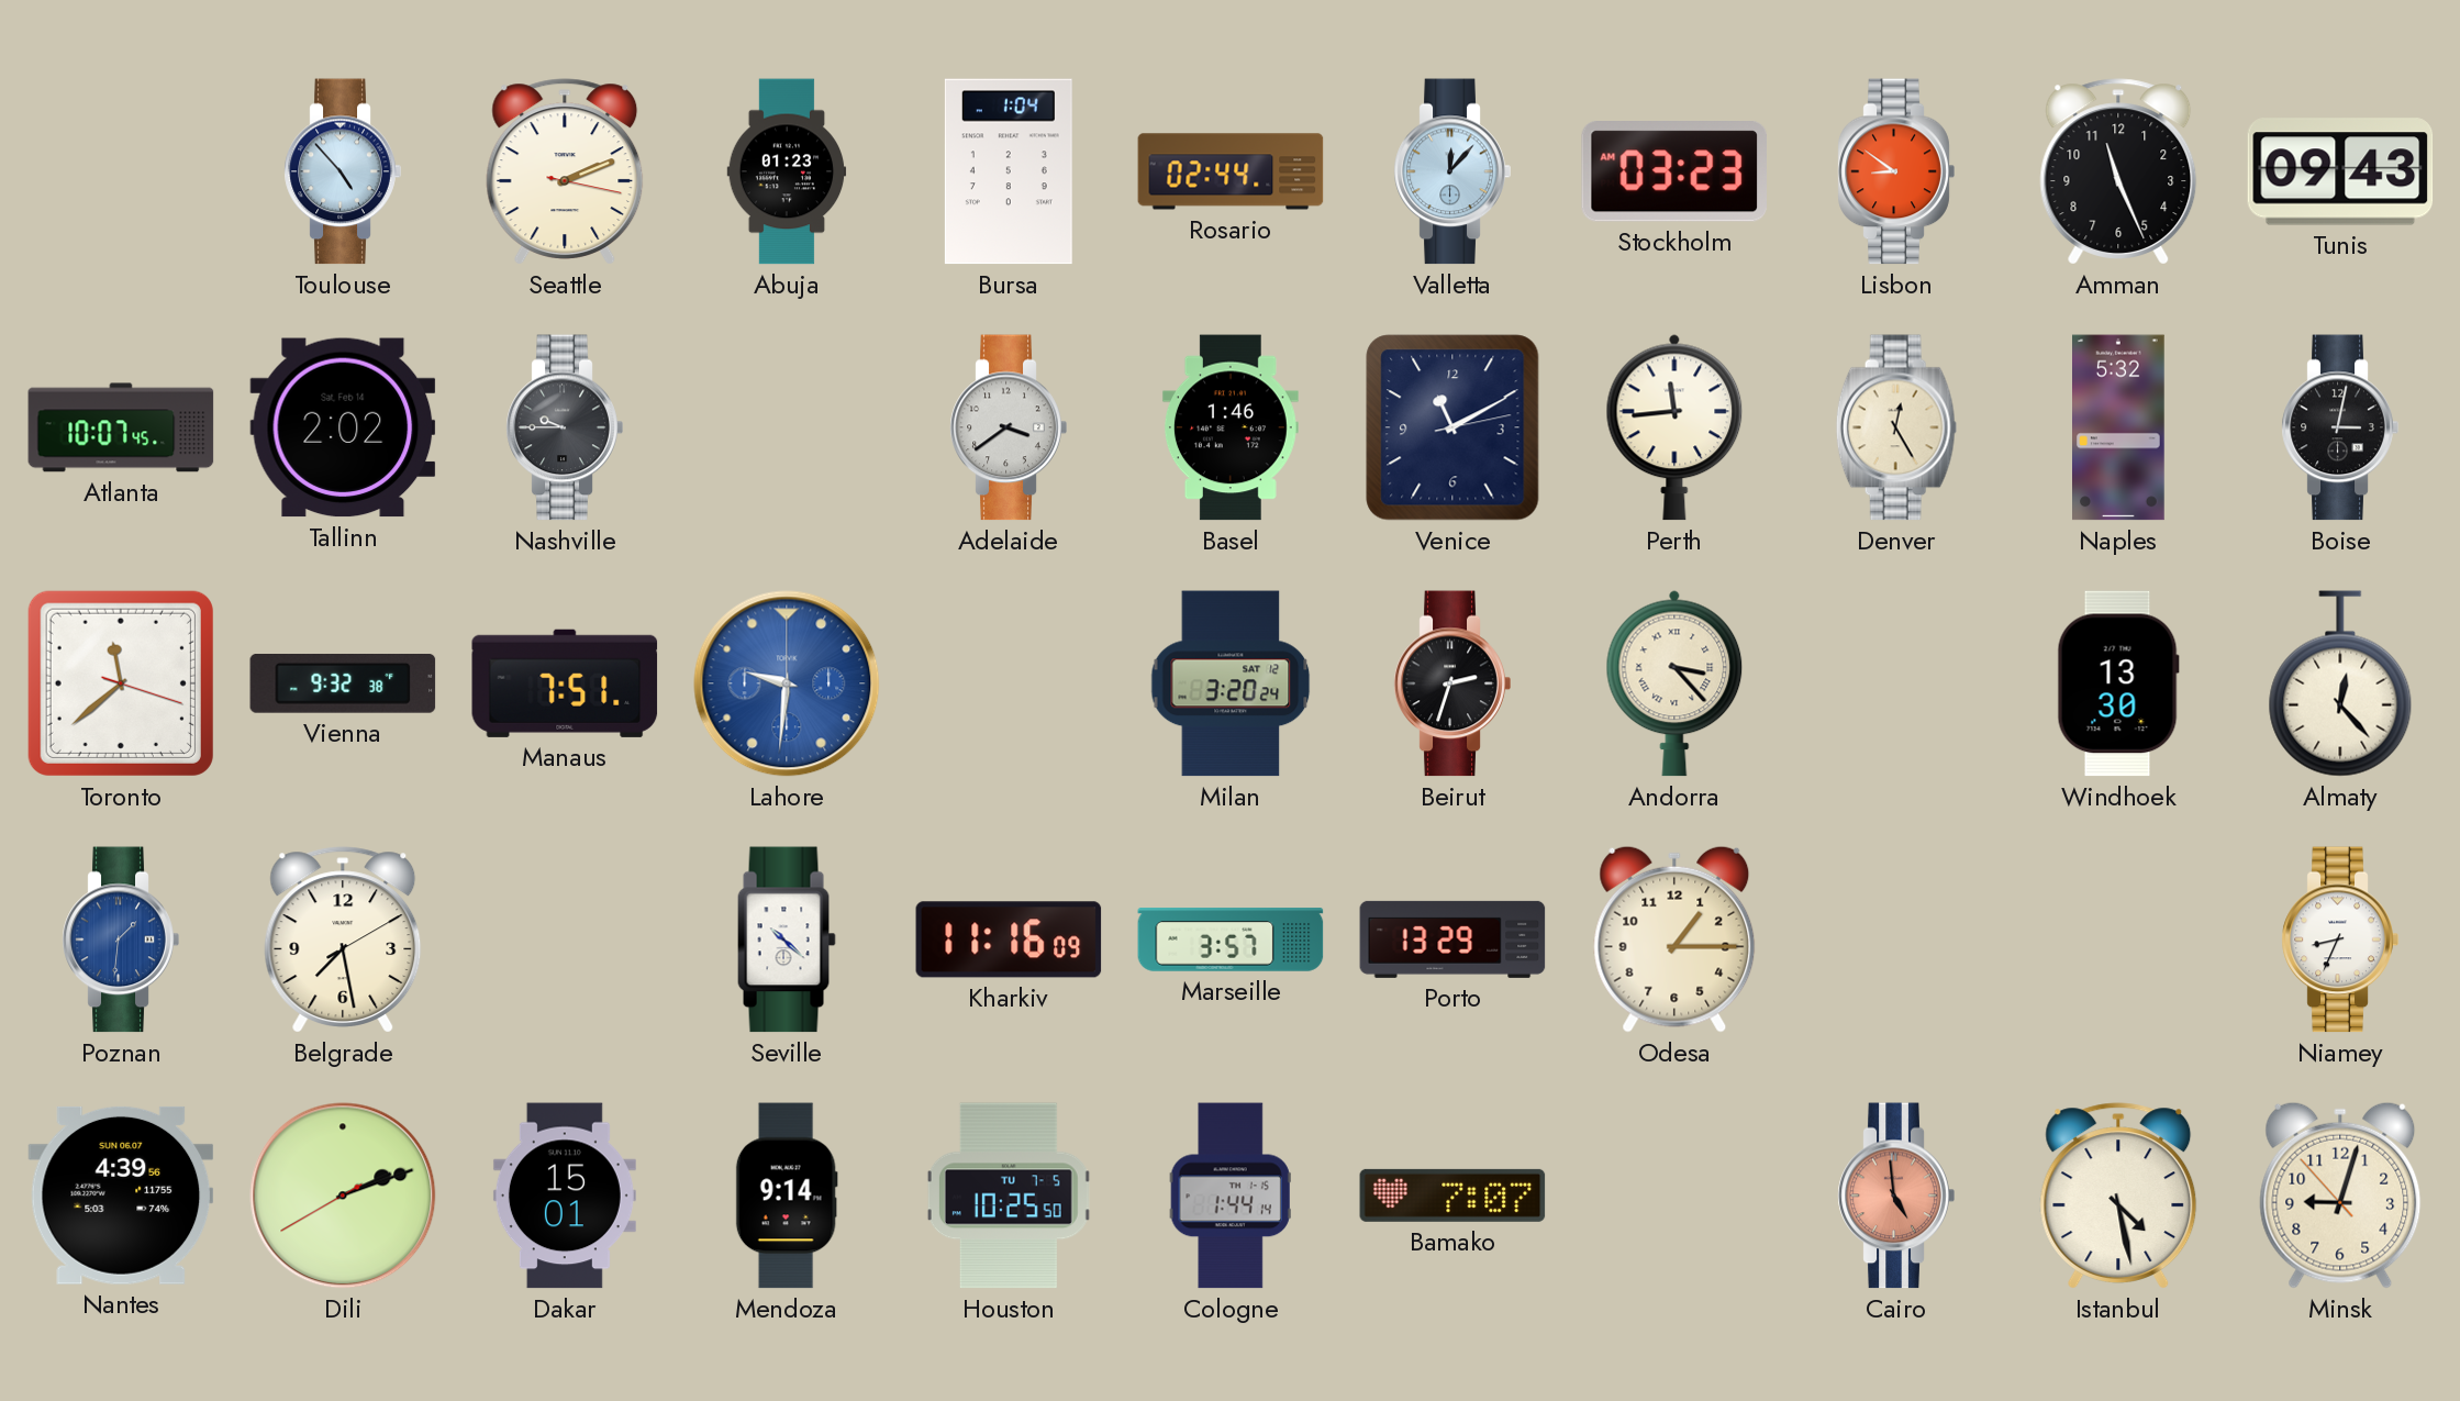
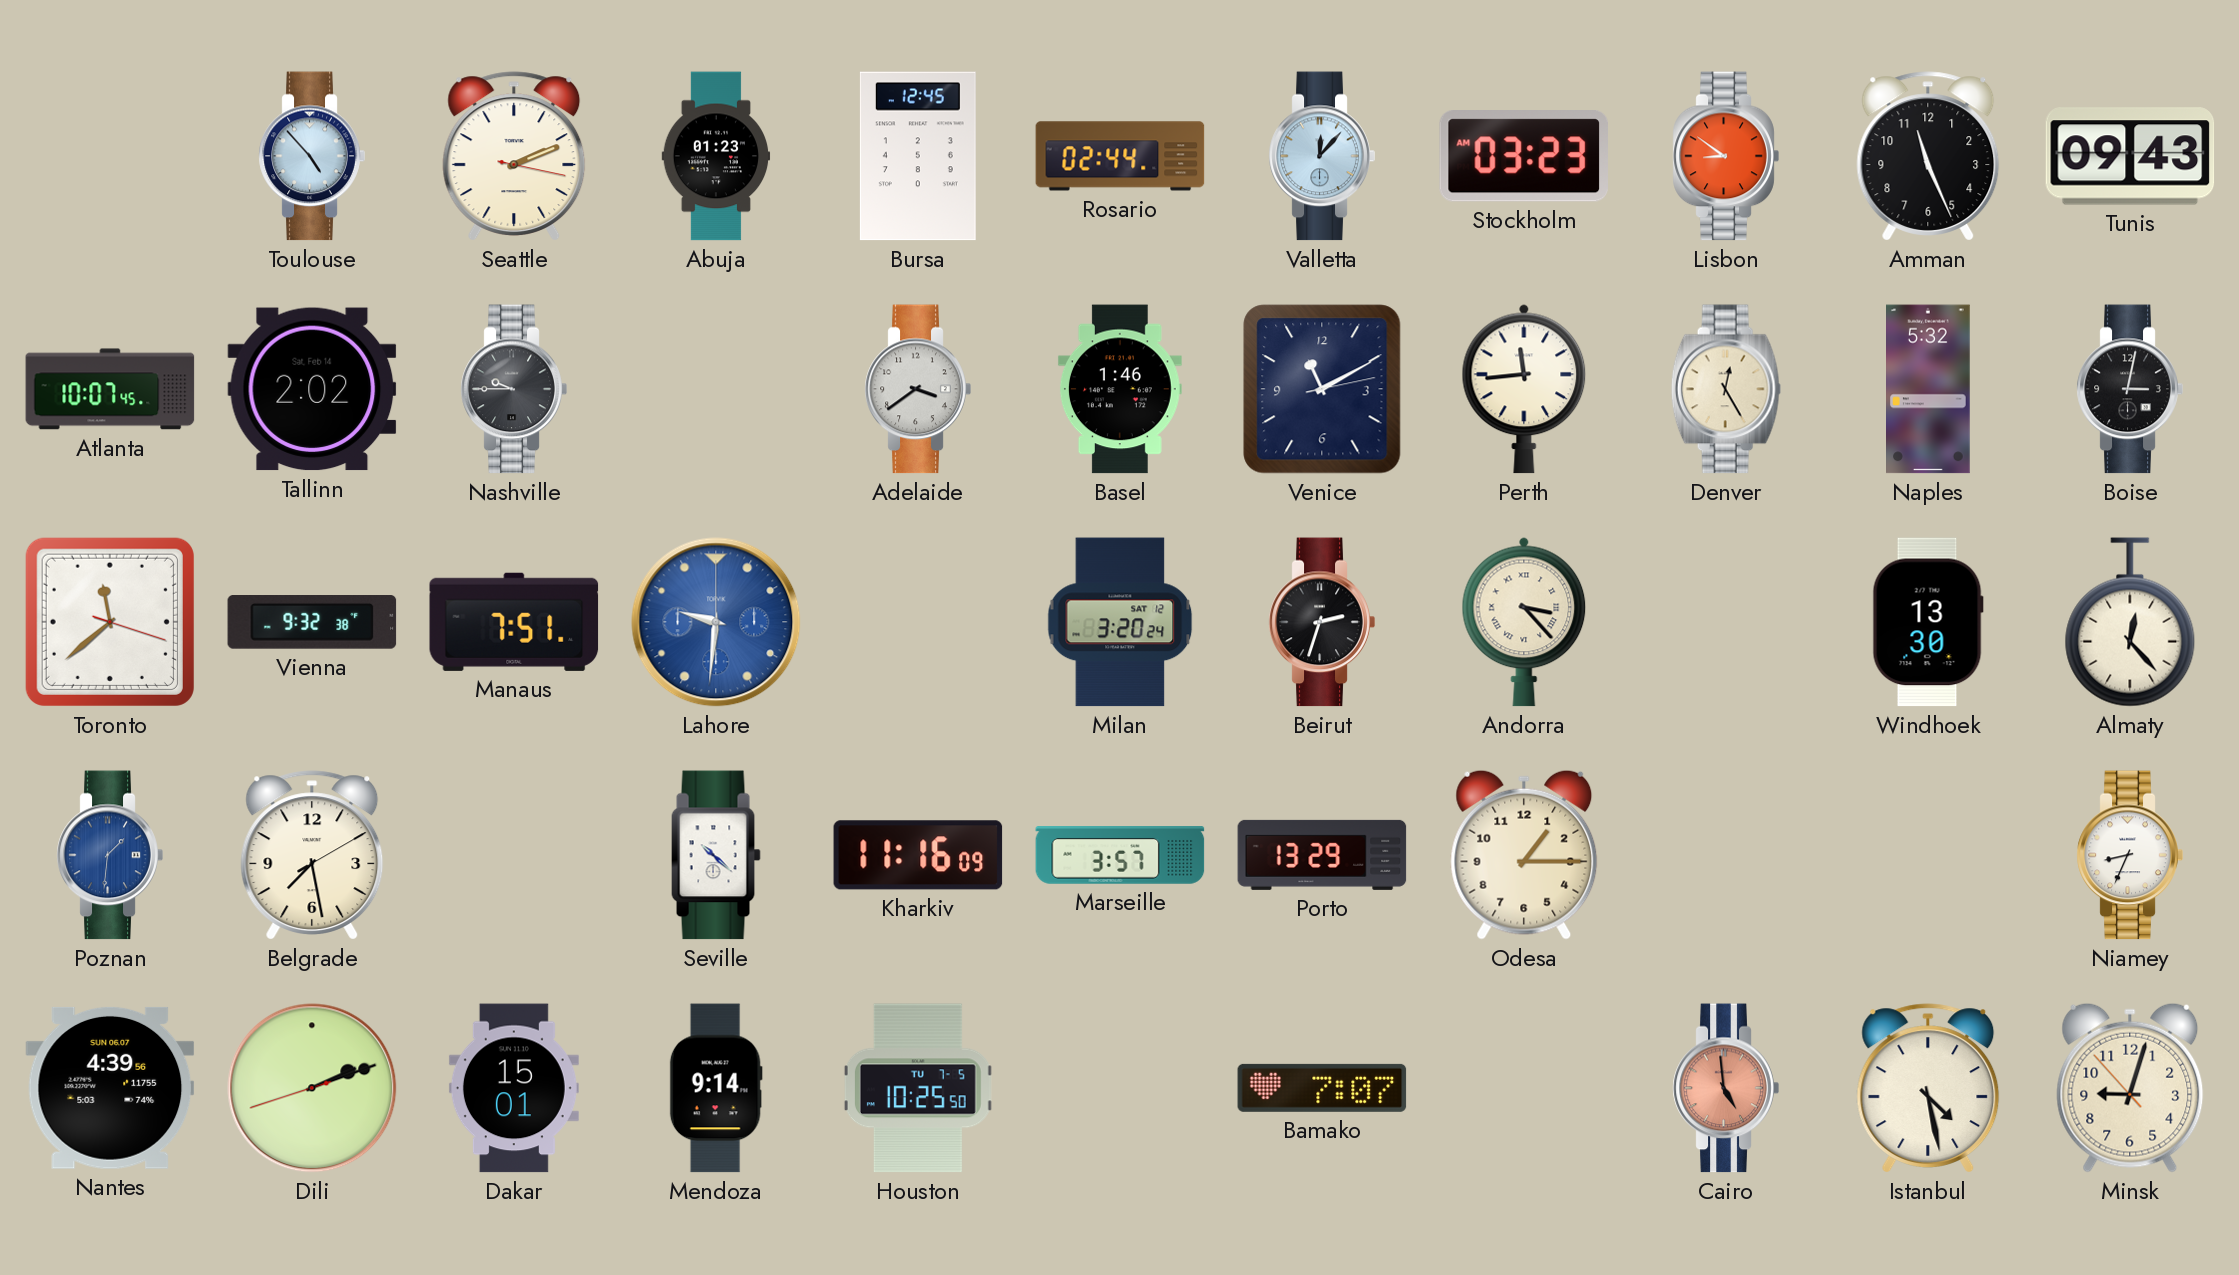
Bursa: 1:04 -> 12:45
Dili: 2:11:40 -> 2:11:42
Cologne: 1:44 -> none
